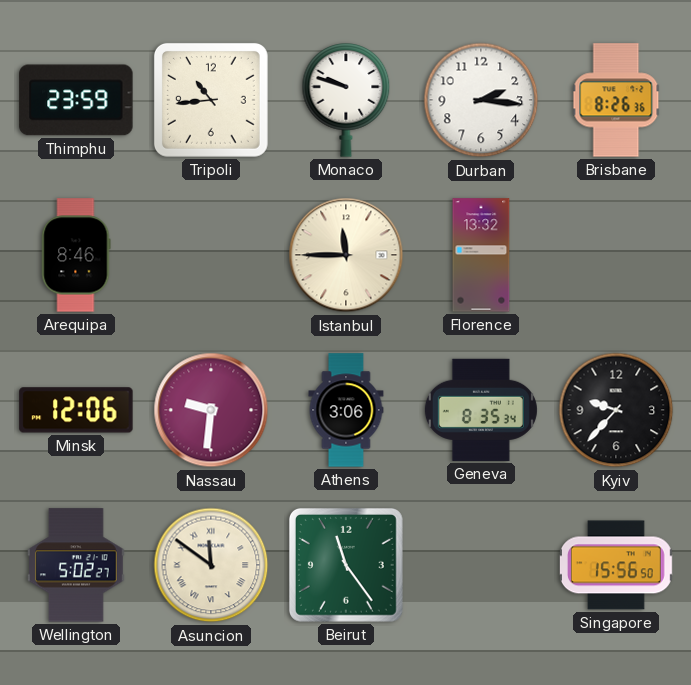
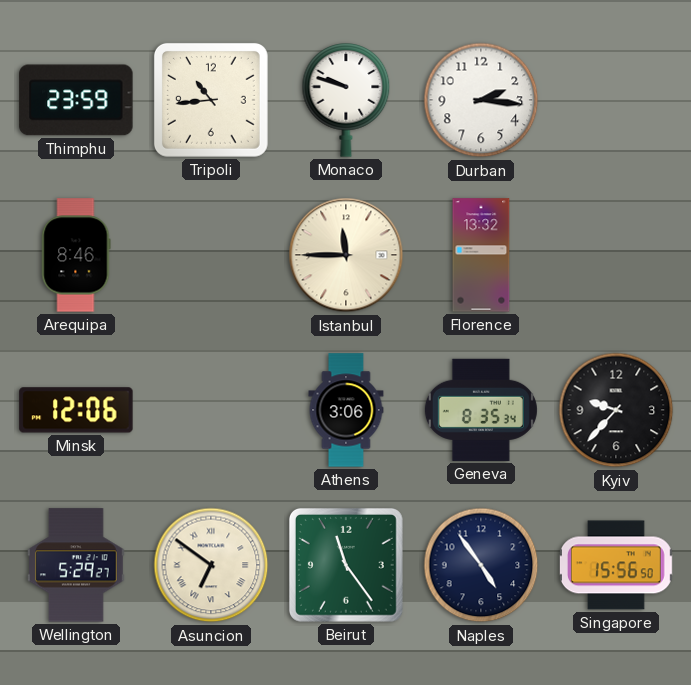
Brisbane: 8:26 -> none
Nassau: 9:31 -> none
Wellington: 5:02 -> 5:29
Asuncion: 11:51 -> 6:51
Naples: none -> 4:54
